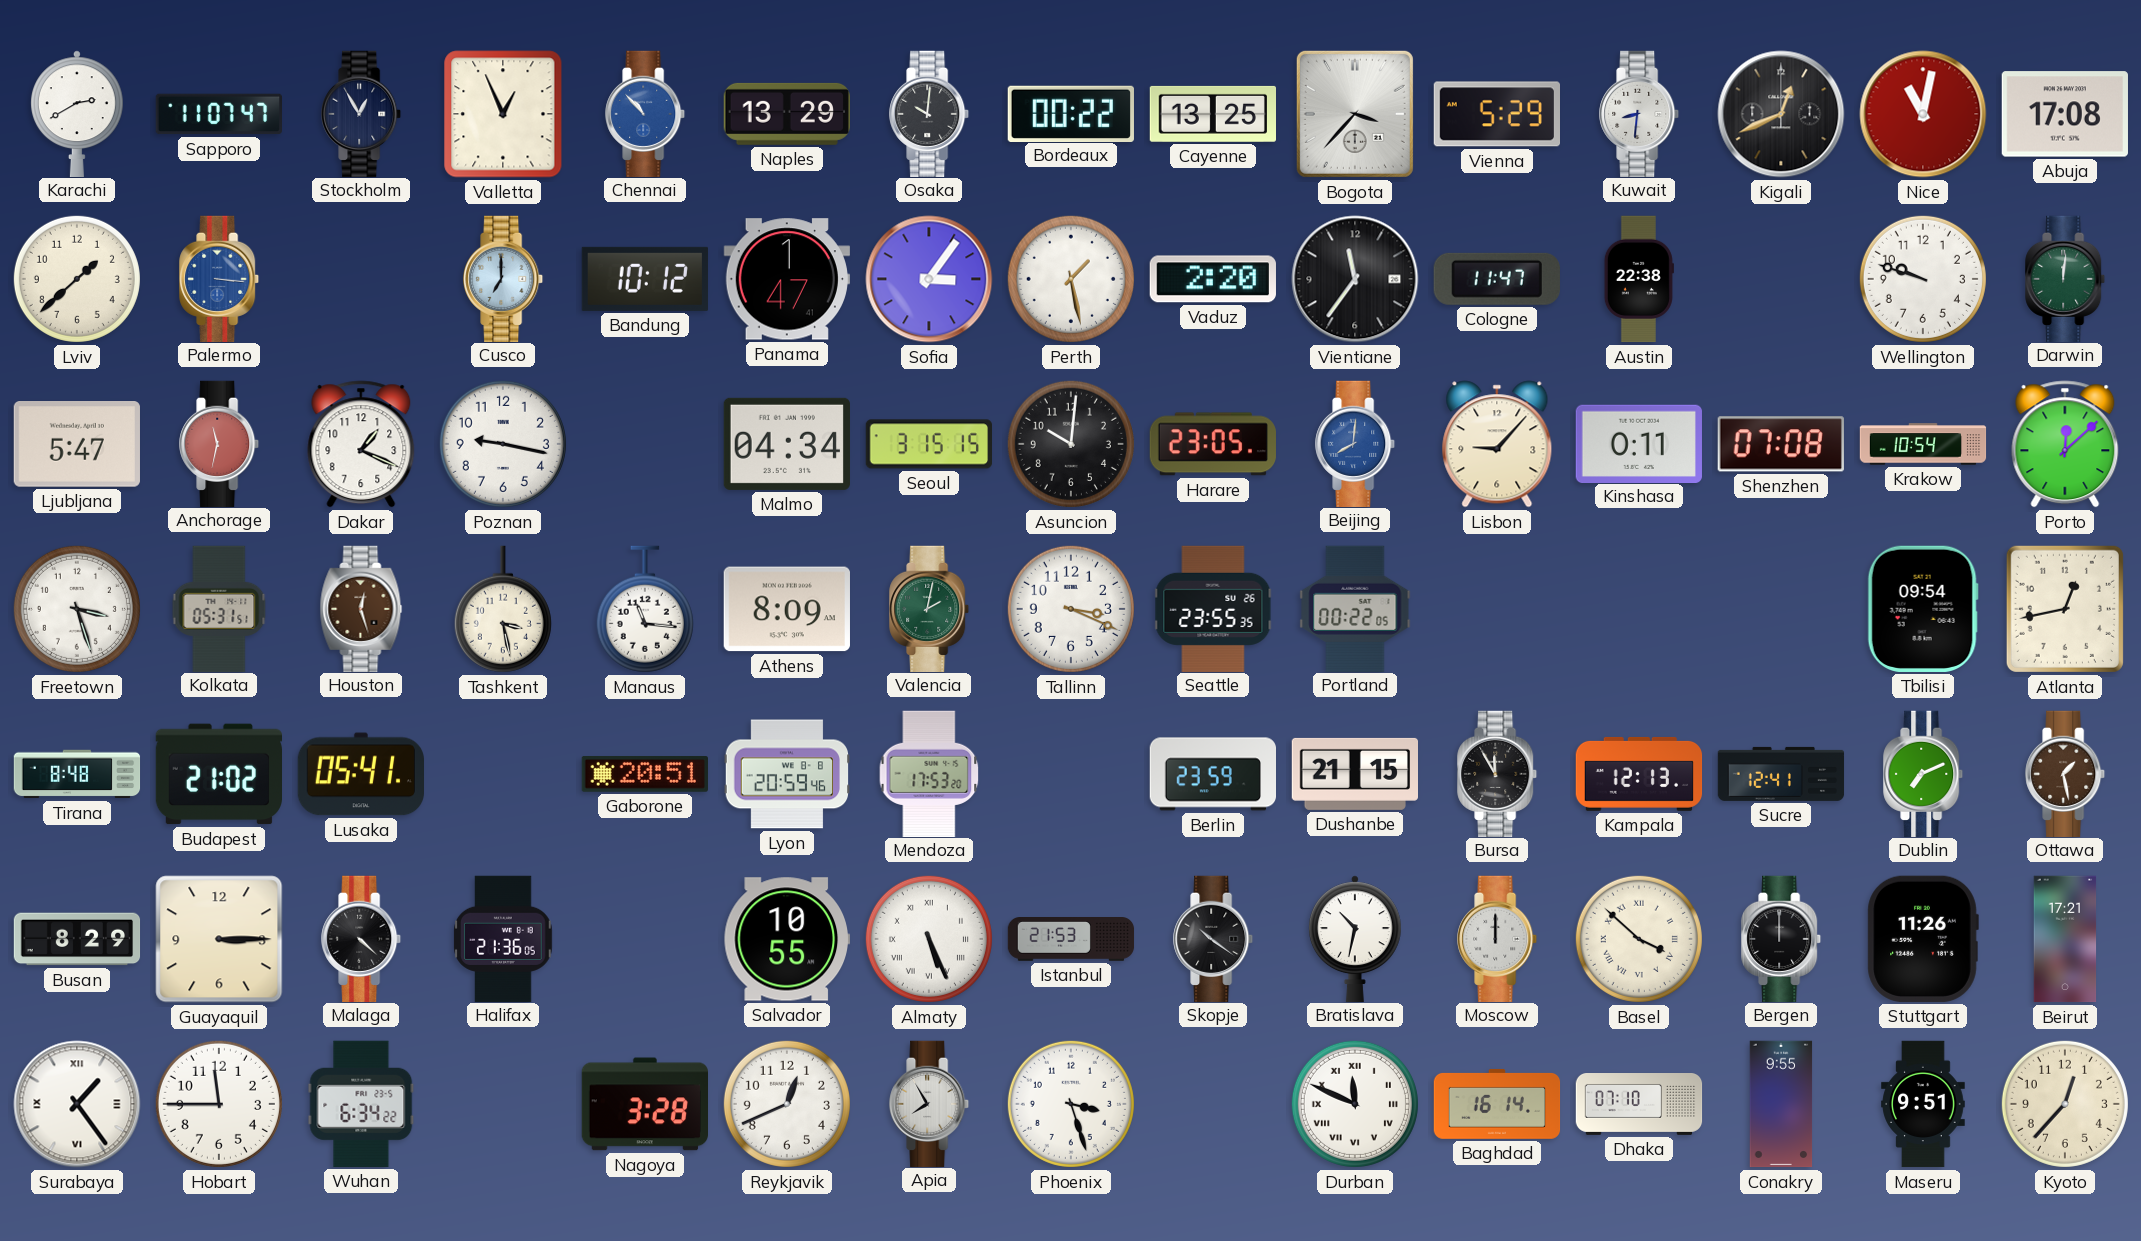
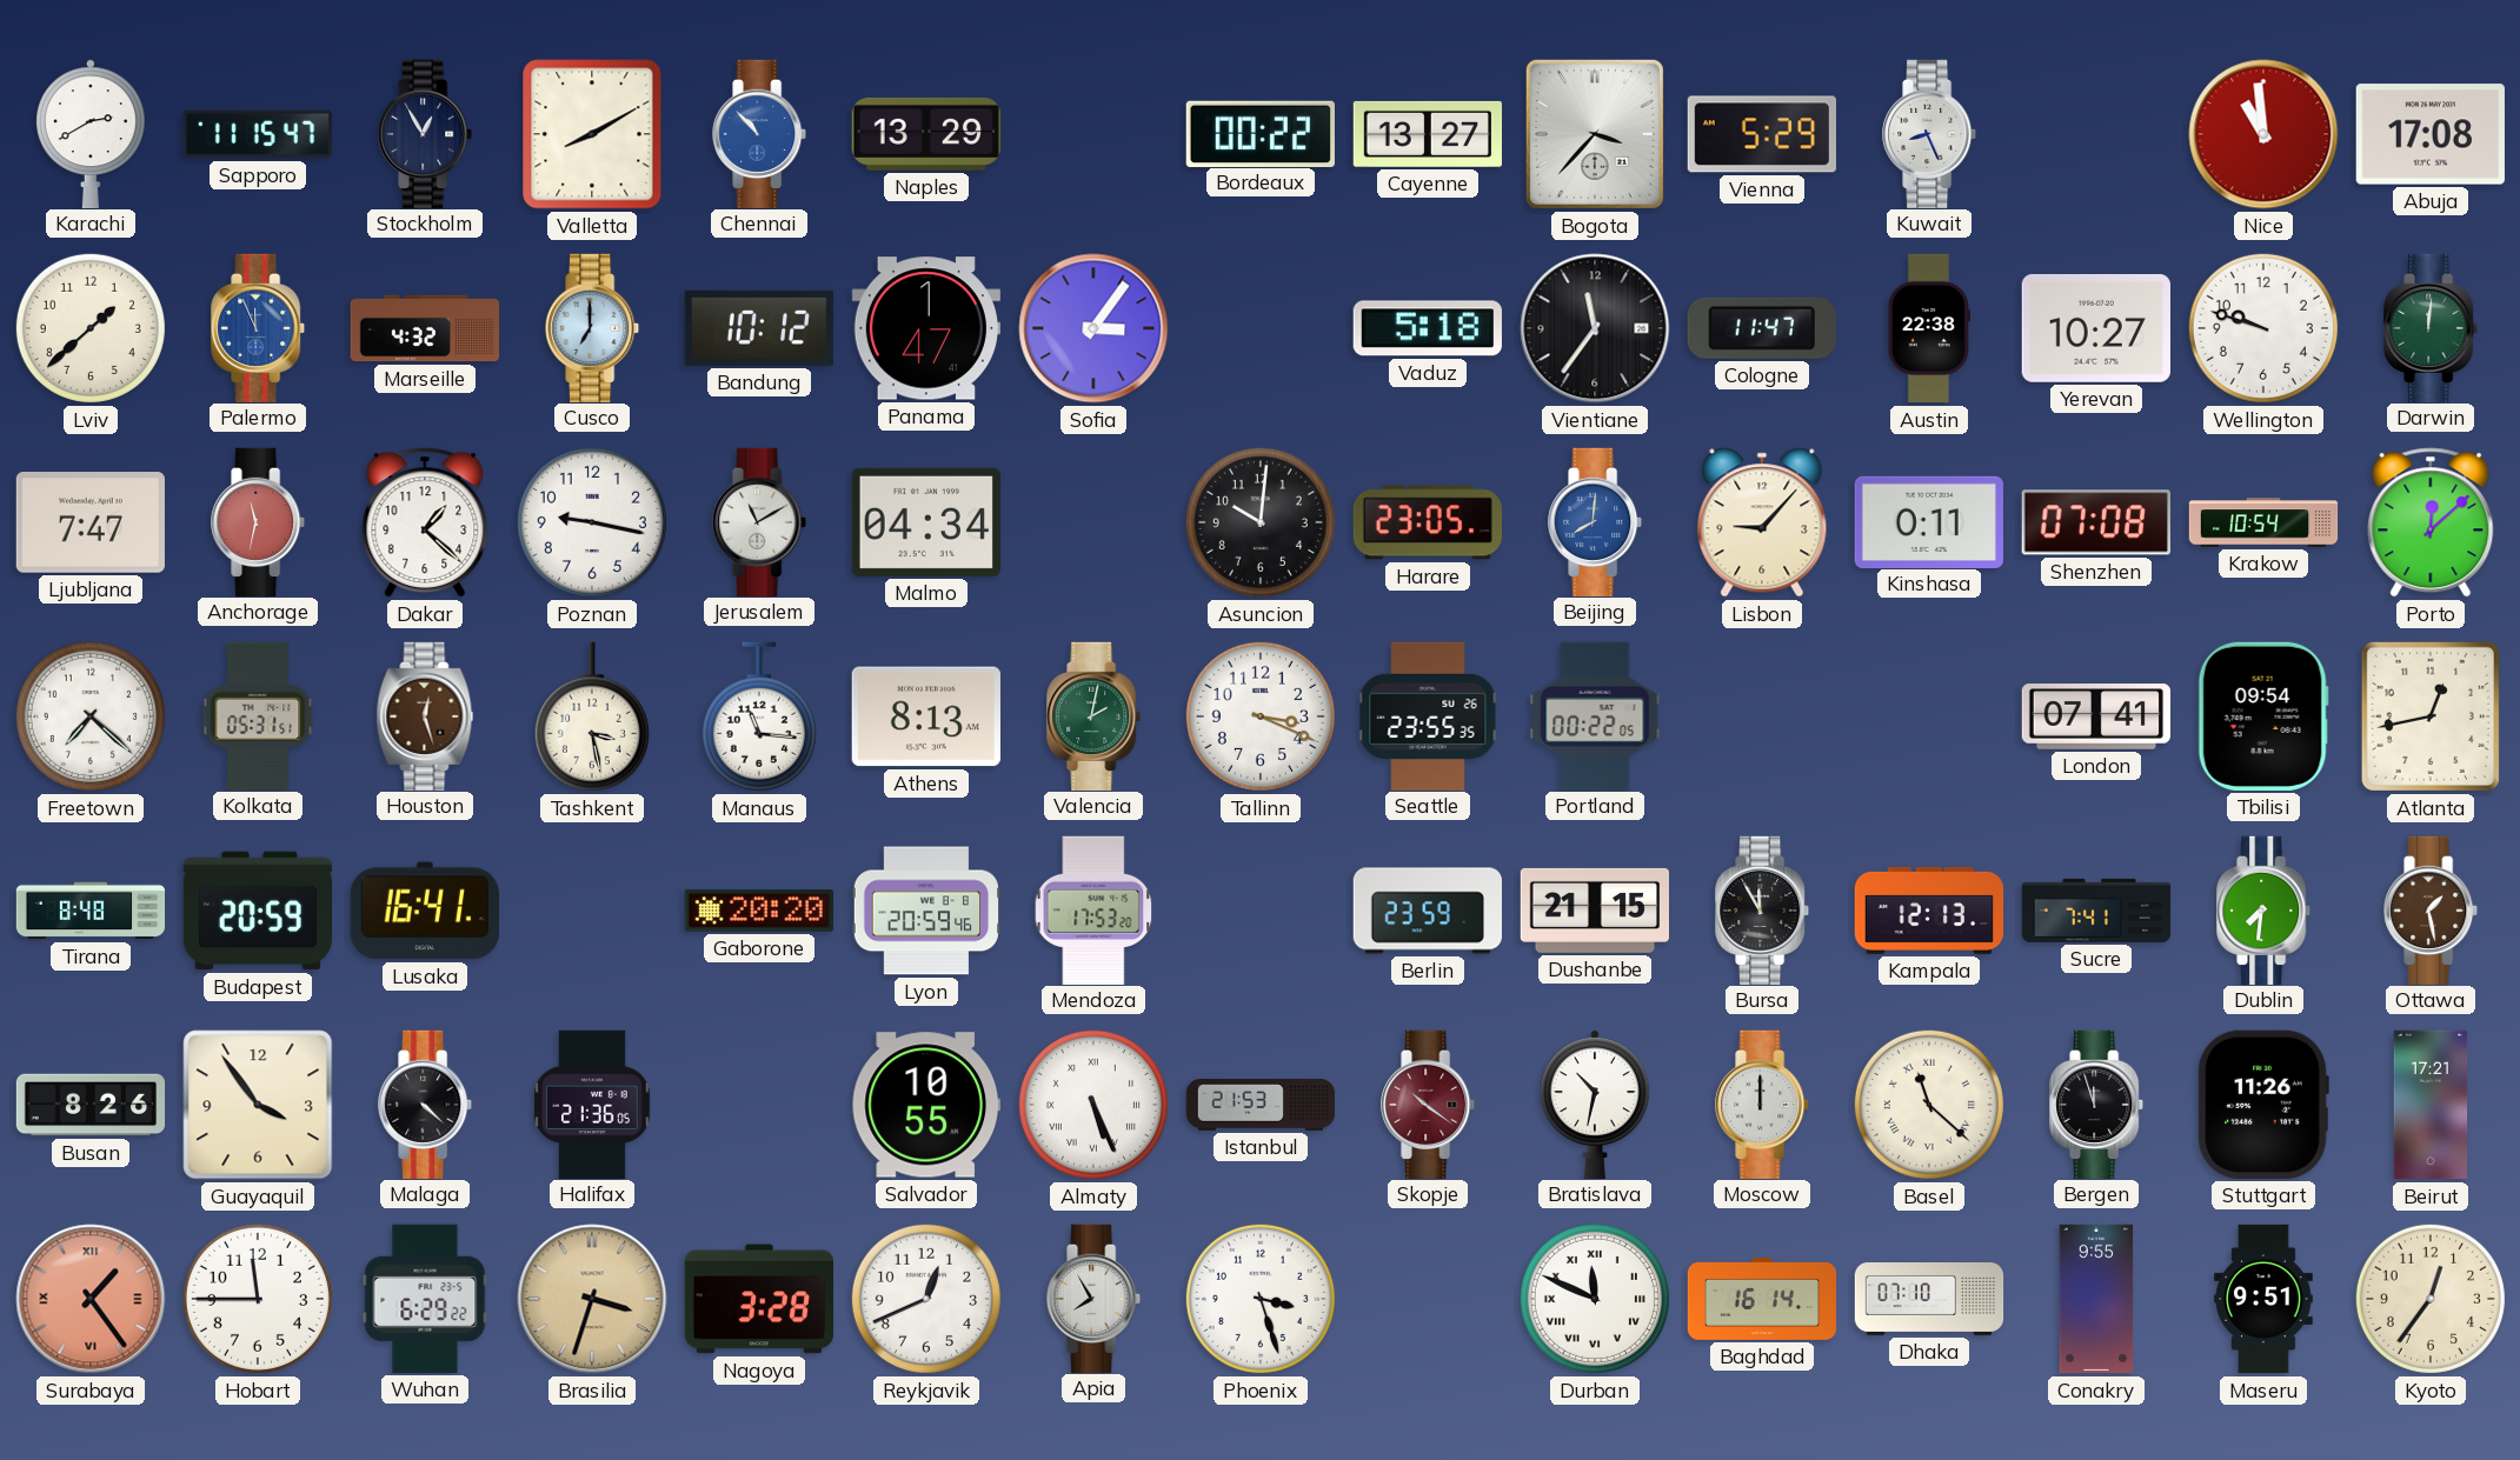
Sapporo: 11:07 -> 11:15
Valletta: 12:56 -> 8:10
Osaka: 10:01 -> none
Cayenne: 13:25 -> 13:27
Kuwait: 8:31 -> 8:26
Kigali: 12:41 -> none
Nice: 11:02 -> 10:59
Palermo: 3:16 -> 11:56
Marseille: none -> 4:32
Perth: 1:28 -> none
Vaduz: 2:20 -> 5:18
Yerevan: none -> 10:27
Ljubljana: 5:47 -> 7:47
Dakar: 1:19 -> 1:22
Jerusalem: none -> 11:10
Seoul: 3:15 -> none
Freetown: 3:27 -> 7:22
Athens: 8:09 -> 8:13
London: none -> 07:41
Budapest: 21:02 -> 20:59
Lusaka: 05:41 -> 16:41
Gaborone: 20:51 -> 20:20
Sucre: 12:41 -> 7:41
Dublin: 7:11 -> 7:31
Busan: 8:29 -> 8:26
Guayaquil: 3:15 -> 3:54
Skopje dial: black -> burgundy
Basel: 3:52 -> 11:22
Bergen: 12:00 -> 11:57
Surabaya dial: white -> salmon
Wuhan: 6:34 -> 6:29
Brasilia: none -> 3:33
Kyoto: 12:37 -> 12:36
